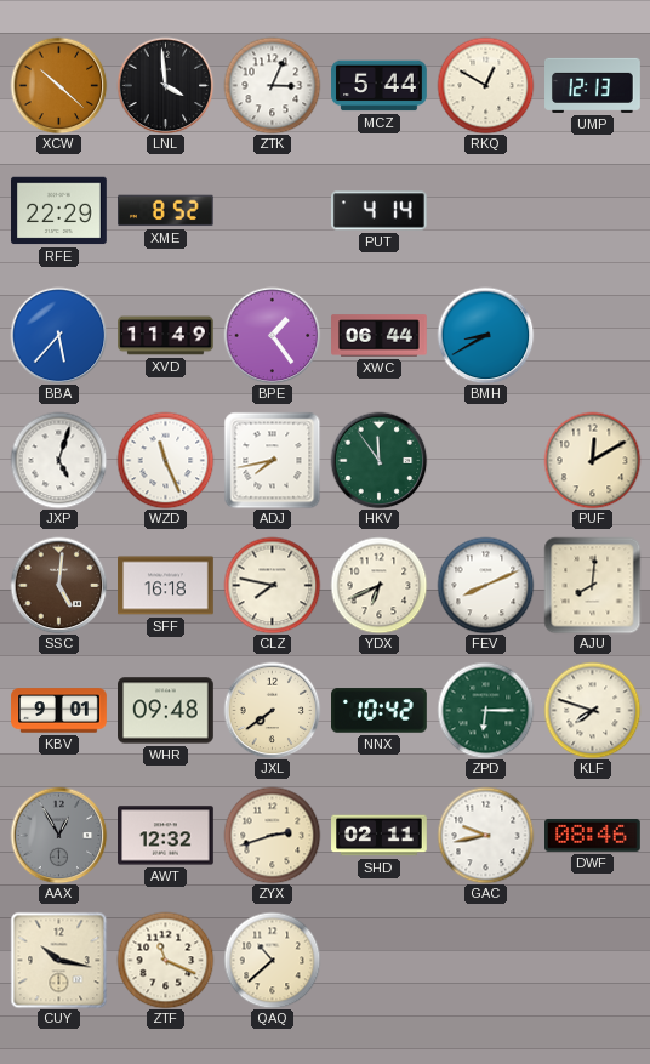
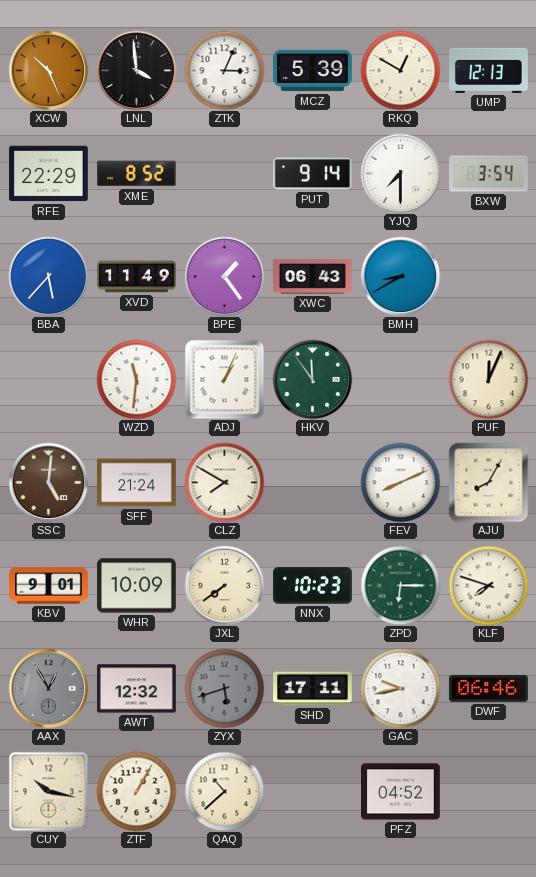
XCW: 10:22 -> 10:26
MCZ: 5:44 -> 5:39
PUT: 4:14 -> 9:14
YJQ: none -> 7:30
BXW: none -> 3:54
XWC: 06:44 -> 06:43
JXP: 5:03 -> none
WZD: 11:26 -> 11:31
ADJ: 7:43 -> 1:04
PUF: 12:10 -> 12:04
SFF: 16:18 -> 21:24
CLZ: 7:47 -> 7:50
YDX: 6:41 -> none
AJU: 8:01 -> 8:05
WHR: 09:48 -> 10:09
NNX: 10:42 -> 10:23
ZYX: 2:42 -> 5:42
ZYX dial: cream -> grey
SHD: 02:11 -> 17:11
DWF: 08:46 -> 06:46
ZTF: 11:19 -> 1:05
PFZ: none -> 04:52
